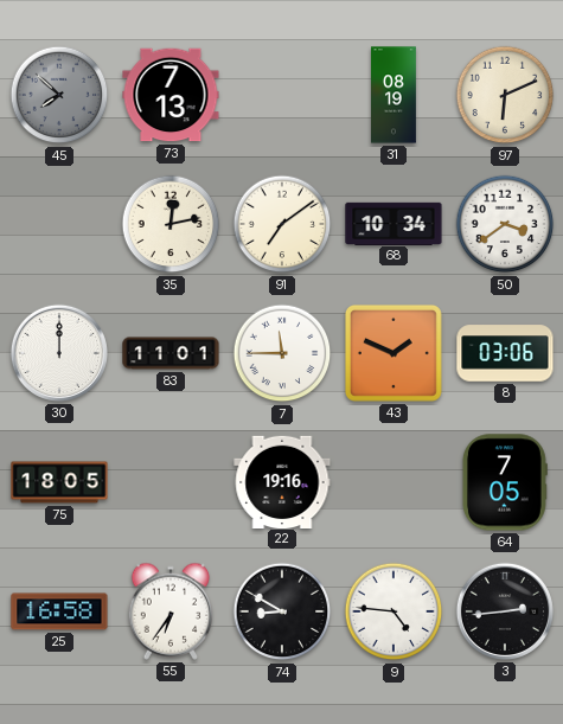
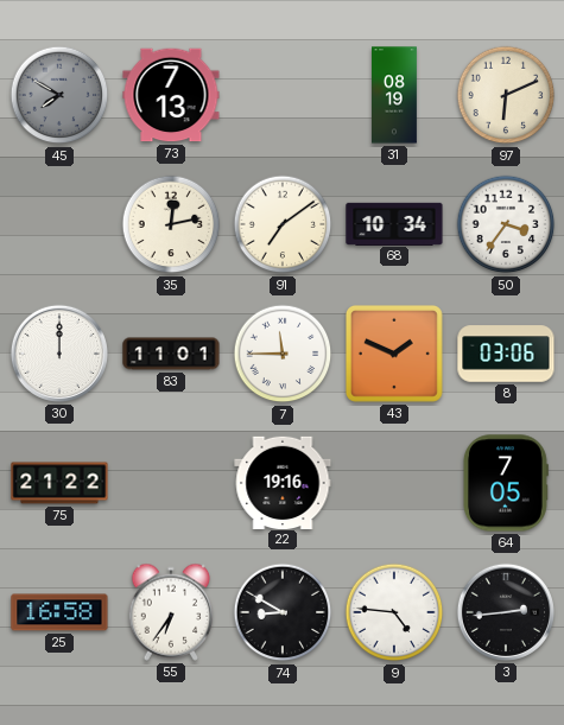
45: 7:52 -> 7:50
50: 3:39 -> 3:36
75: 18:05 -> 21:22
